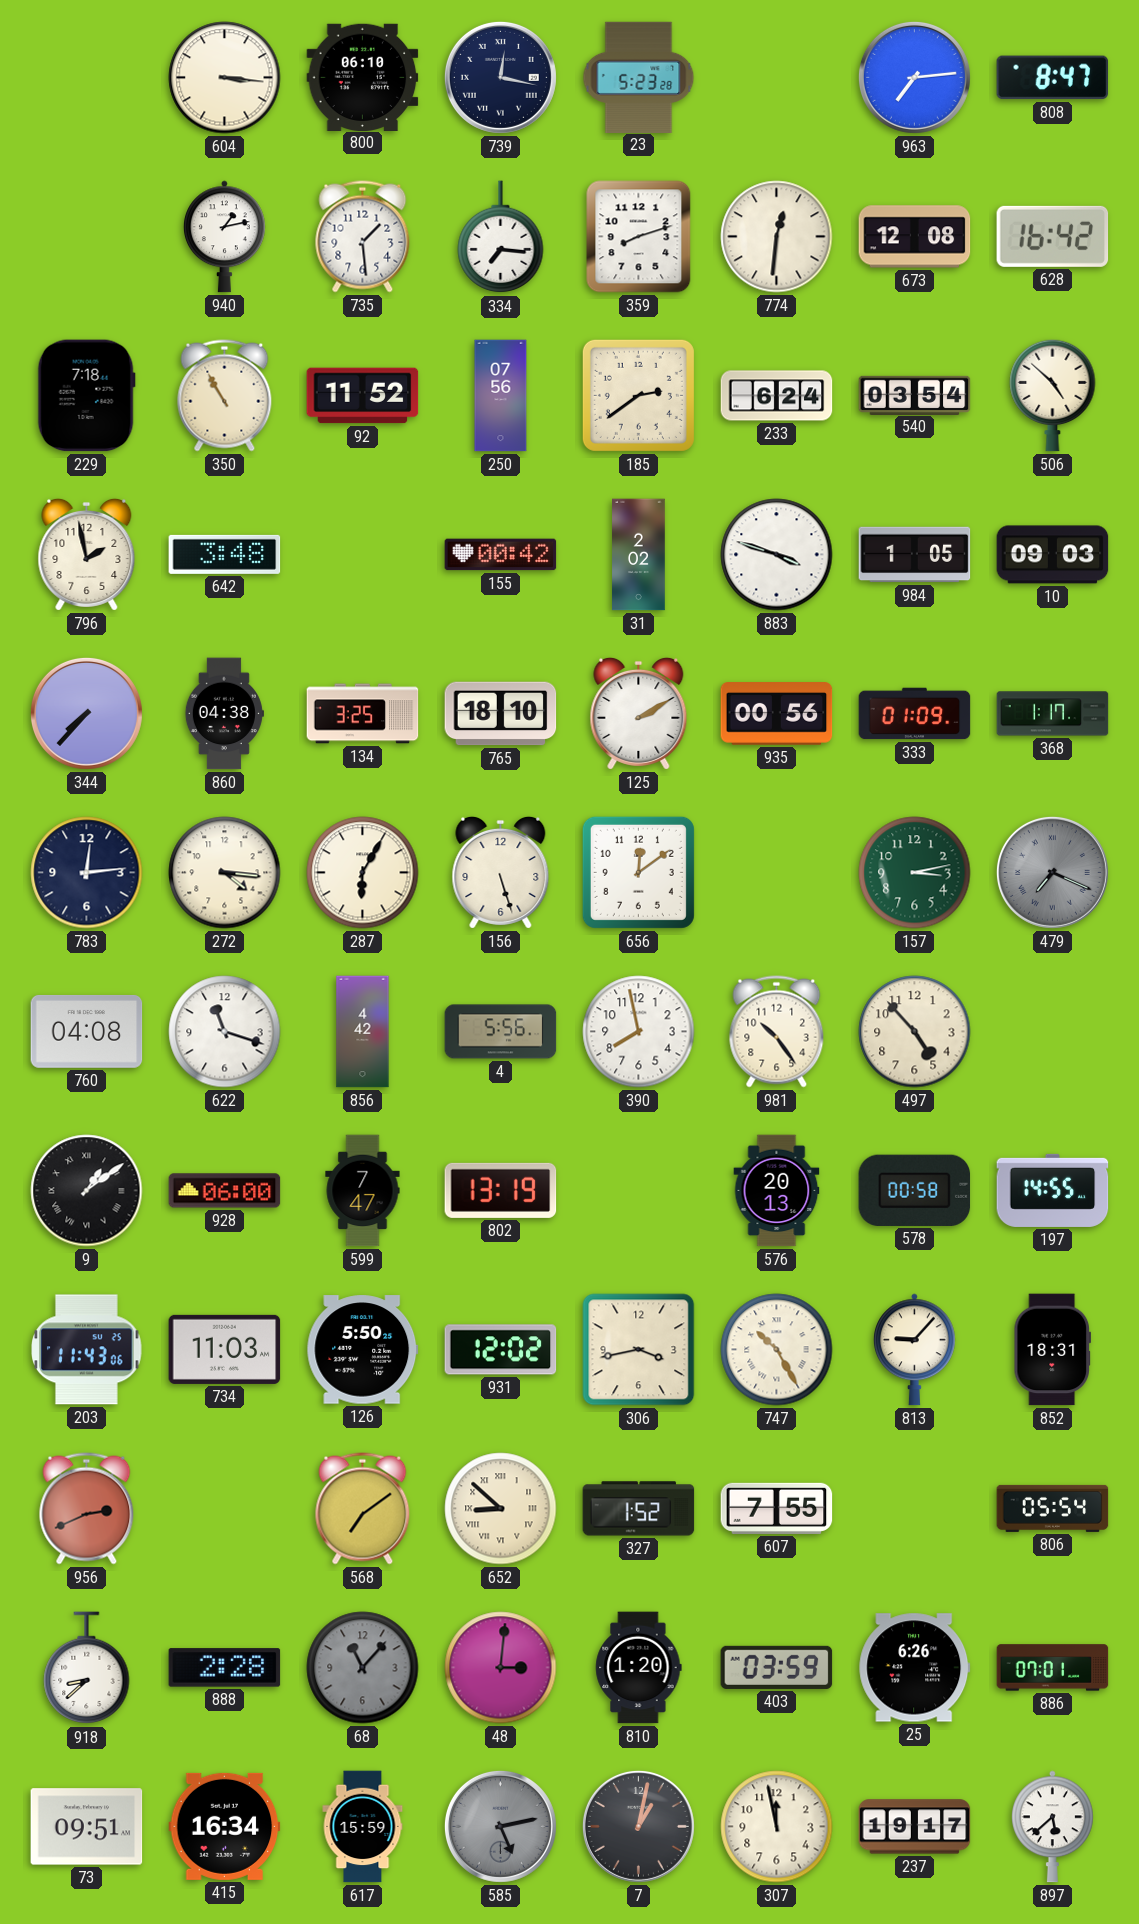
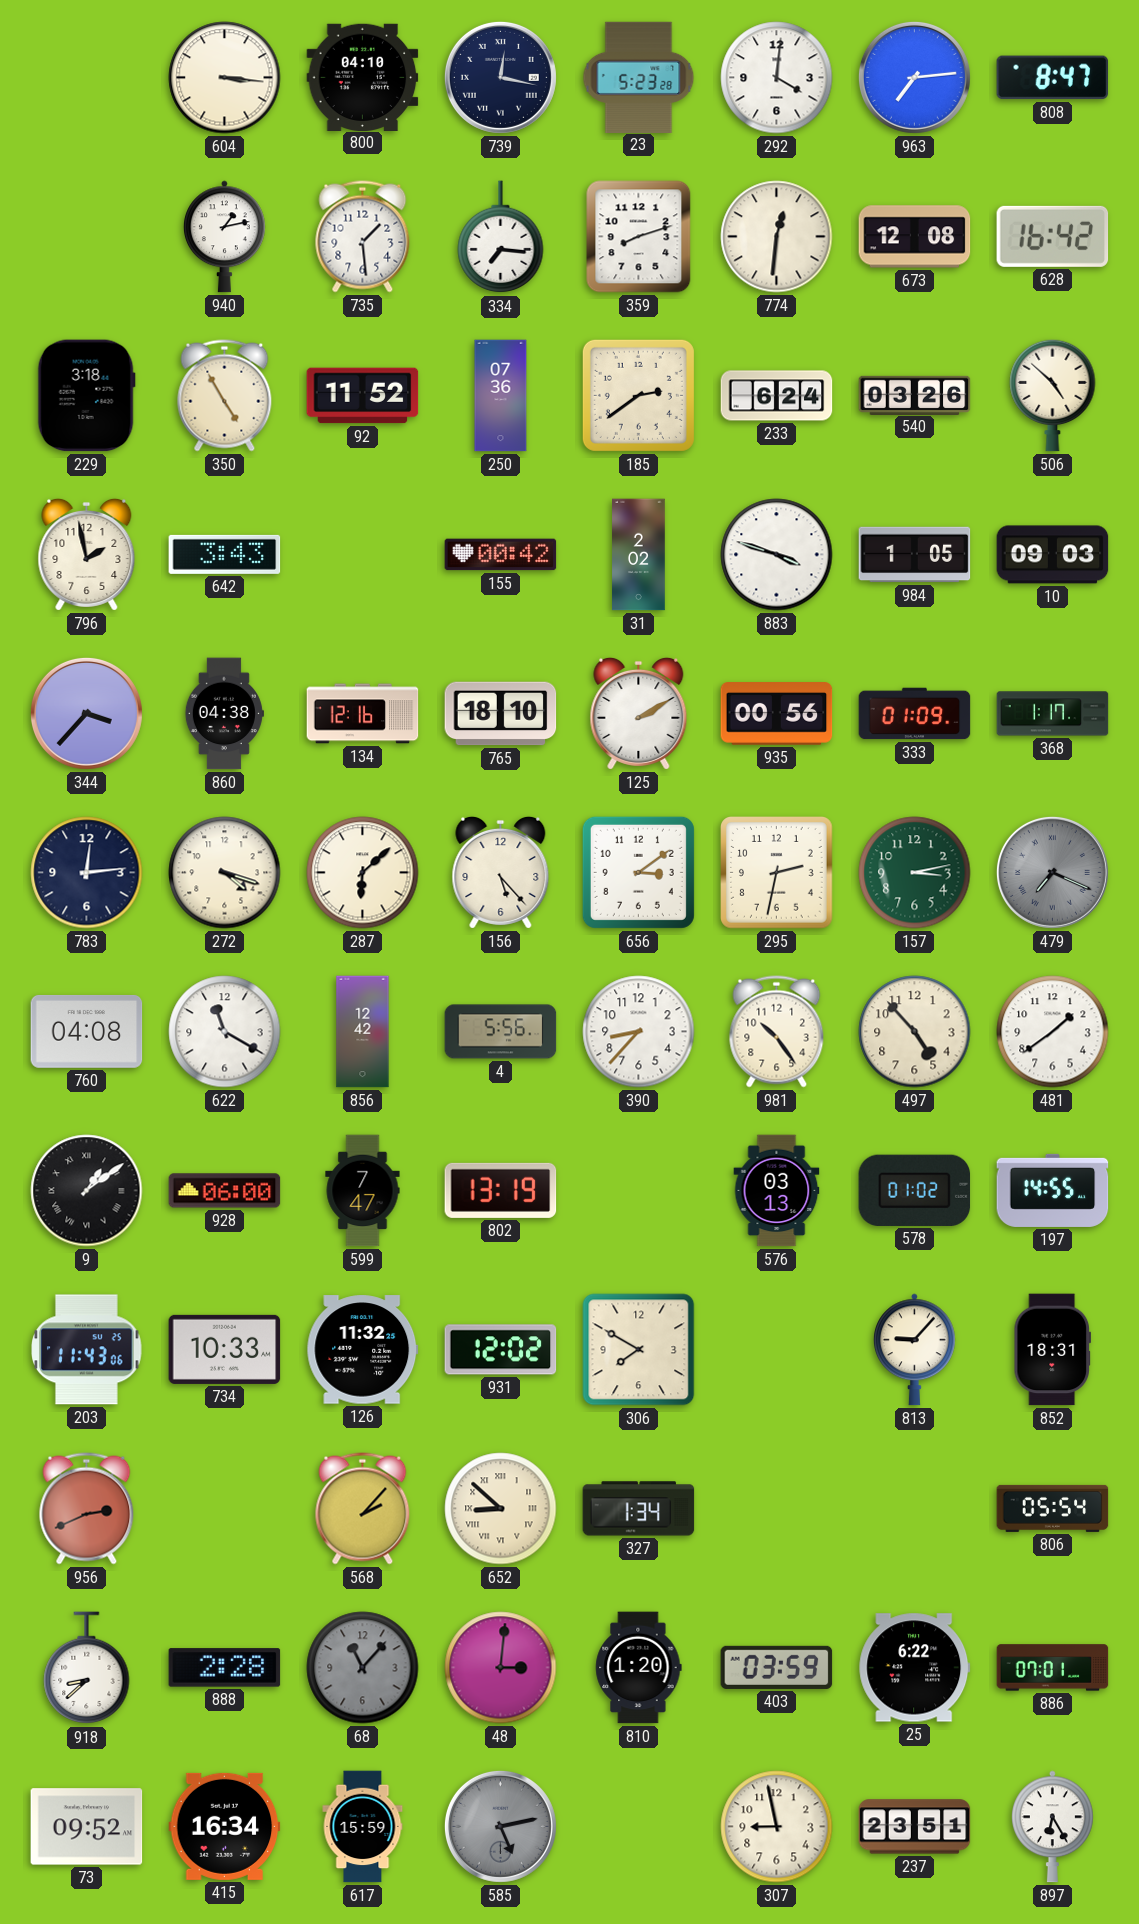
800: 06:10 -> 04:10
292: none -> 4:01
229: 7:18 -> 3:18
350: 10:55 -> 4:55
250: 07:56 -> 07:36
540: 03:54 -> 03:26
642: 3:48 -> 3:43
344: 7:37 -> 3:37
134: 3:25 -> 12:16
272: 4:16 -> 4:18
287: 6:05 -> 6:08
156: 5:27 -> 5:23
656: 12:09 -> 3:09
295: none -> 2:32
622: 11:18 -> 11:20
856: 4:42 -> 12:42
390: 7:58 -> 8:37
481: none -> 1:39
576: 20:13 -> 03:13
578: 00:58 -> 01:02
734: 11:03 -> 10:33
126: 5:50 -> 11:32
306: 3:43 -> 7:50
747: 10:25 -> none
568: 7:09 -> 2:07
327: 1:52 -> 1:34
607: 7:55 -> none
25: 6:26 -> 6:22
73: 09:51 -> 09:52
7: 1:02 -> none
307: 11:58 -> 8:58
237: 19:17 -> 23:51
897: 5:38 -> 6:25
